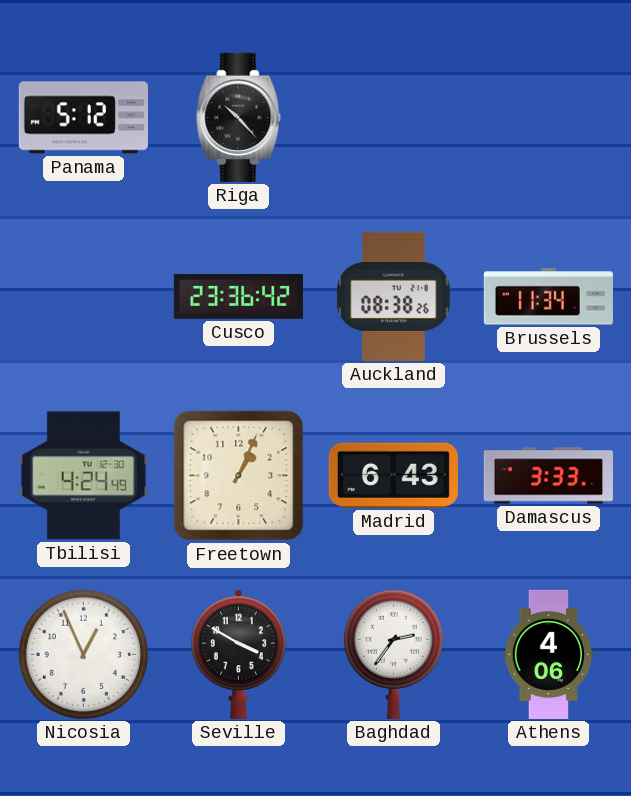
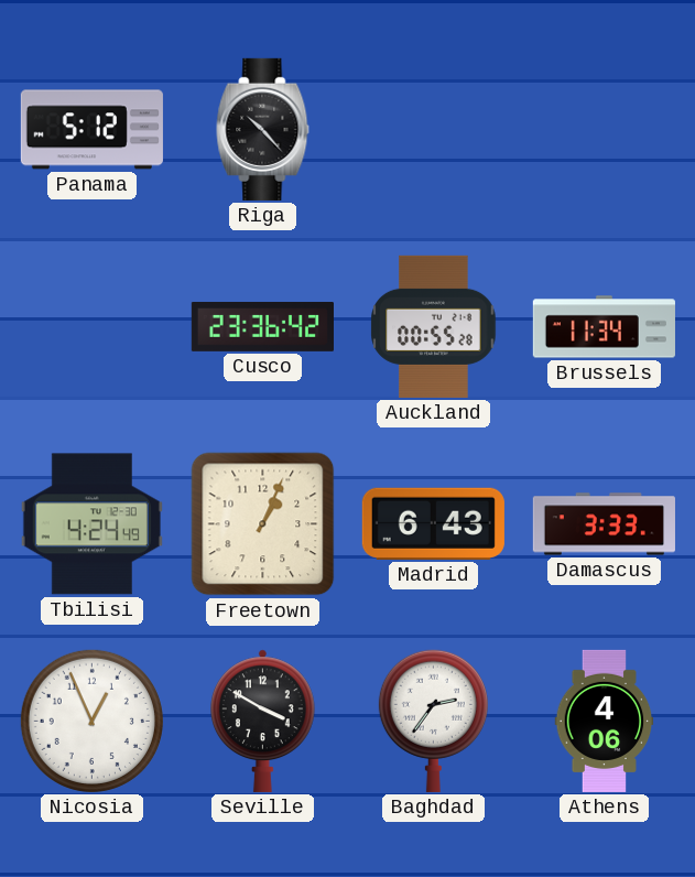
Auckland: 08:38 -> 00:55
